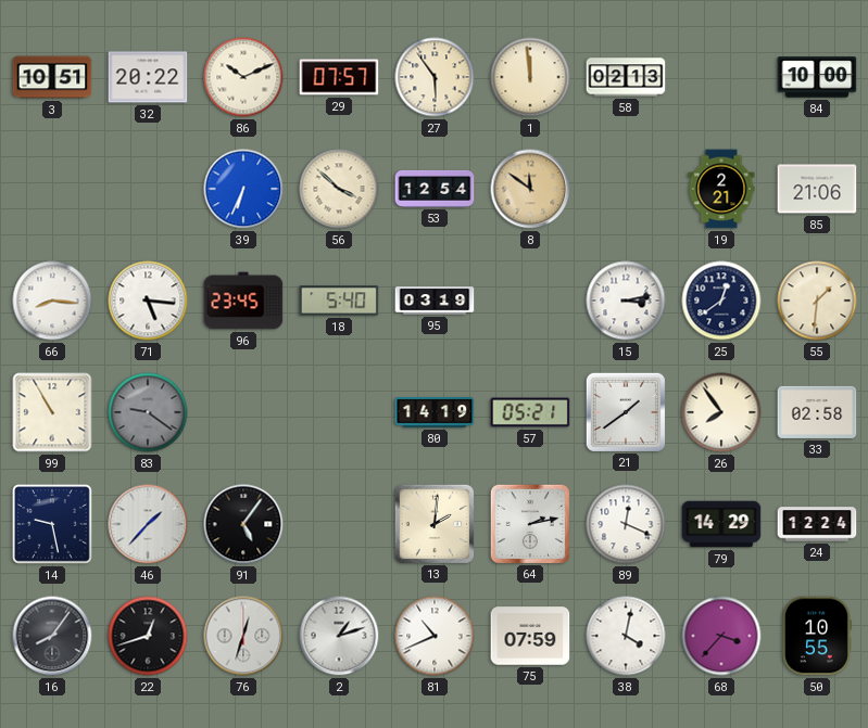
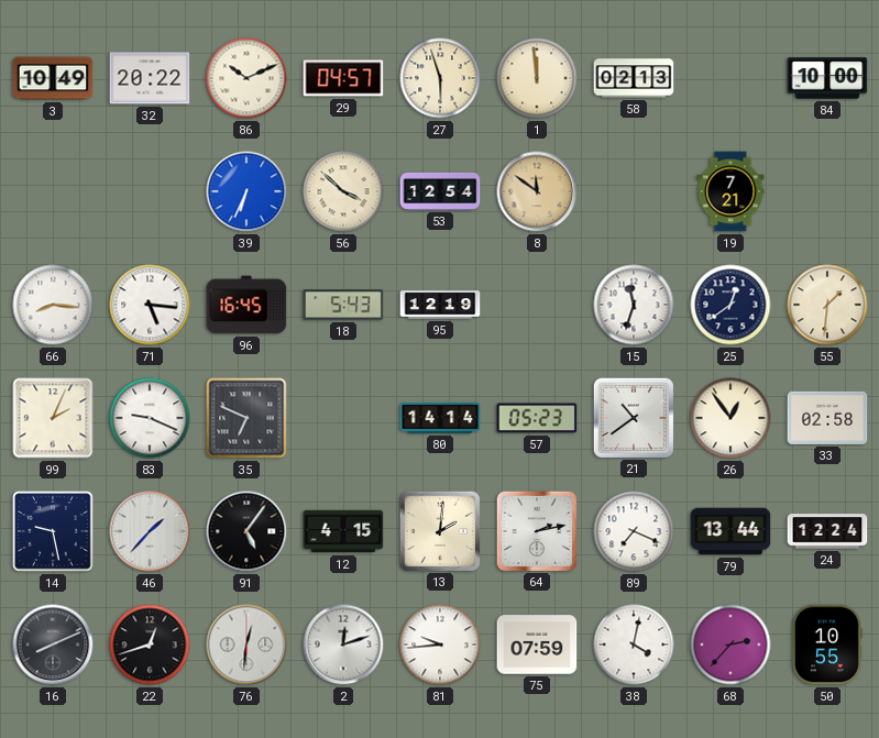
3: 10:51 -> 10:49
29: 07:57 -> 04:57
27: 5:54 -> 5:57
19: 2:21 -> 7:21
85: 21:06 -> none
96: 23:45 -> 16:45
18: 5:40 -> 5:43
95: 03:19 -> 12:19
15: 3:13 -> 11:33
99: 10:55 -> 2:04
83: 9:21 -> 9:19
83 dial: grey -> white
35: none -> 6:49
80: 14:19 -> 14:14
57: 05:21 -> 05:23
21: 1:39 -> 10:39
26: 7:54 -> 12:54
12: none -> 4:15
89: 12:19 -> 7:19
79: 14:29 -> 13:44
16: 8:06 -> 8:11
76: 12:33 -> 12:31
2: 1:12 -> 12:12
81: 10:41 -> 9:44
68: 3:37 -> 2:37
